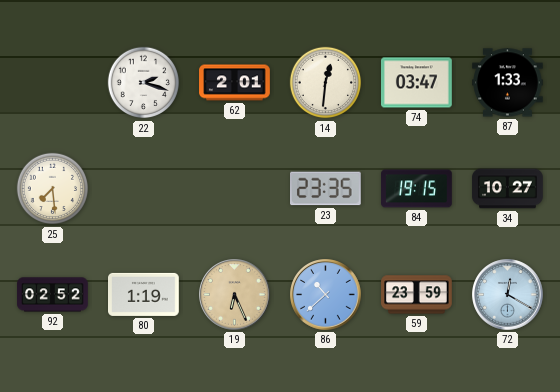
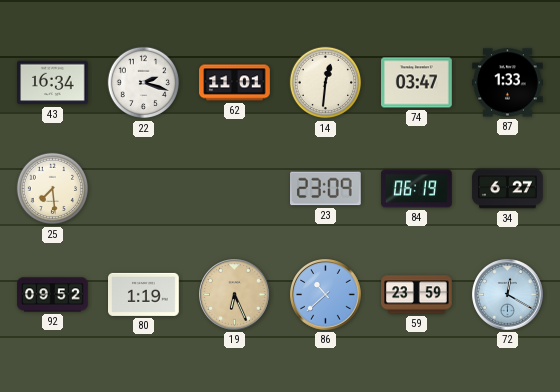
43: none -> 16:34
62: 2:01 -> 11:01
23: 23:35 -> 23:09
84: 19:15 -> 06:19
34: 10:27 -> 6:27
92: 02:52 -> 09:52
